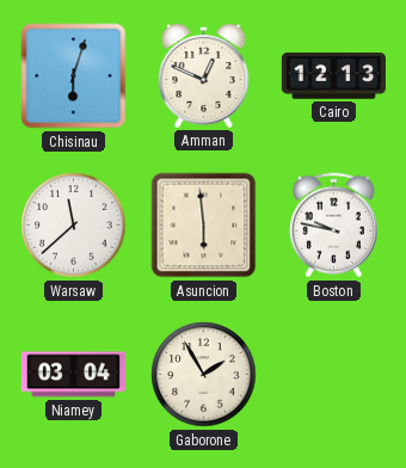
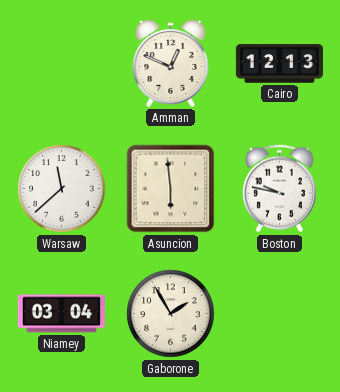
Chisinau: 6:03 -> none
